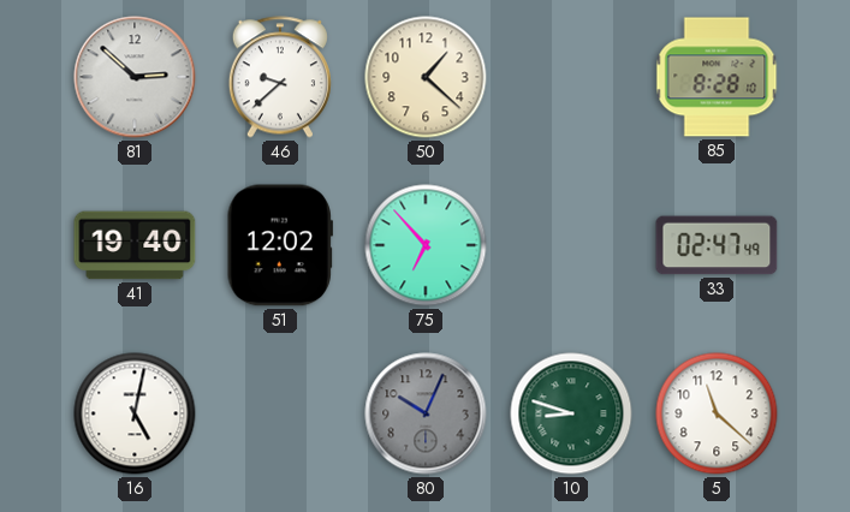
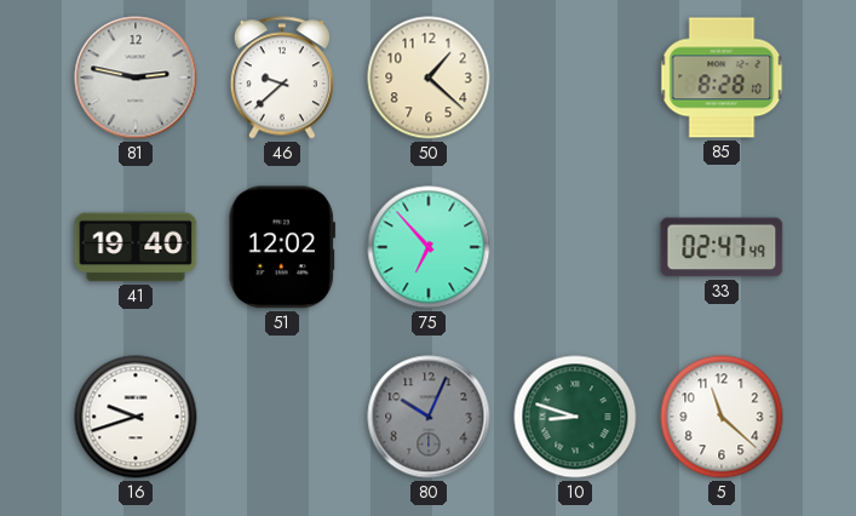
81: 2:52 -> 2:47
16: 5:02 -> 9:42
